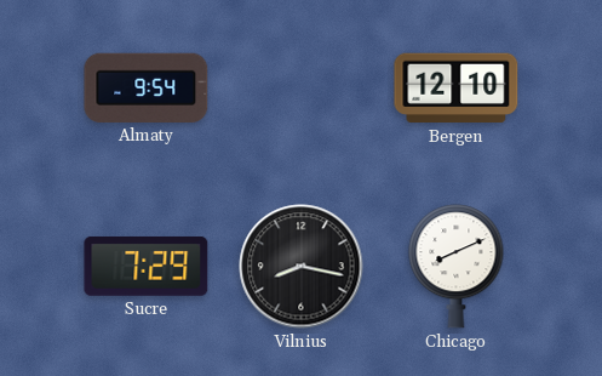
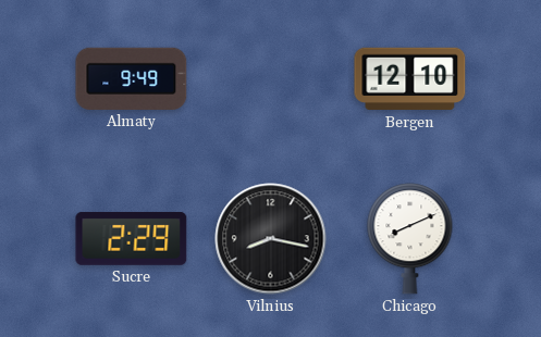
Almaty: 9:54 -> 9:49
Sucre: 7:29 -> 2:29
